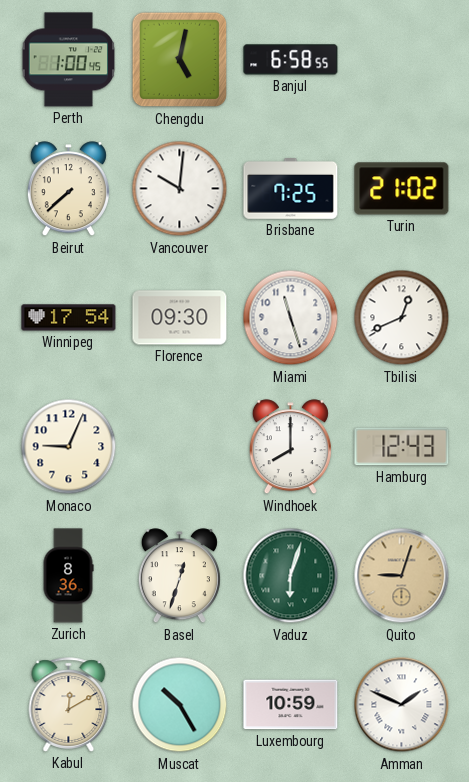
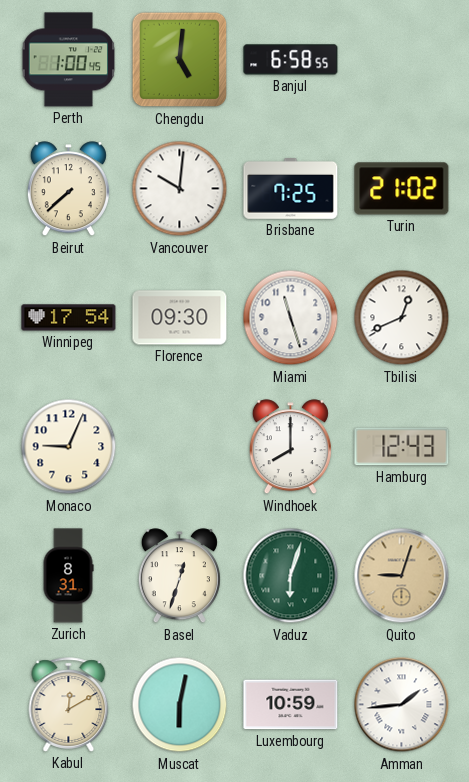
Chengdu: 5:02 -> 5:01
Zurich: 8:36 -> 8:31
Muscat: 10:25 -> 6:02
Amman: 1:49 -> 1:44
